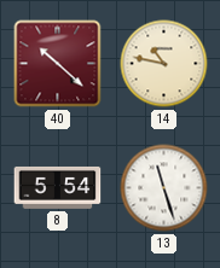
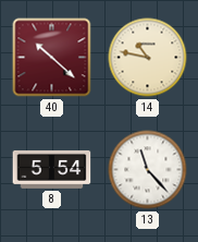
13: 11:27 -> 11:23
